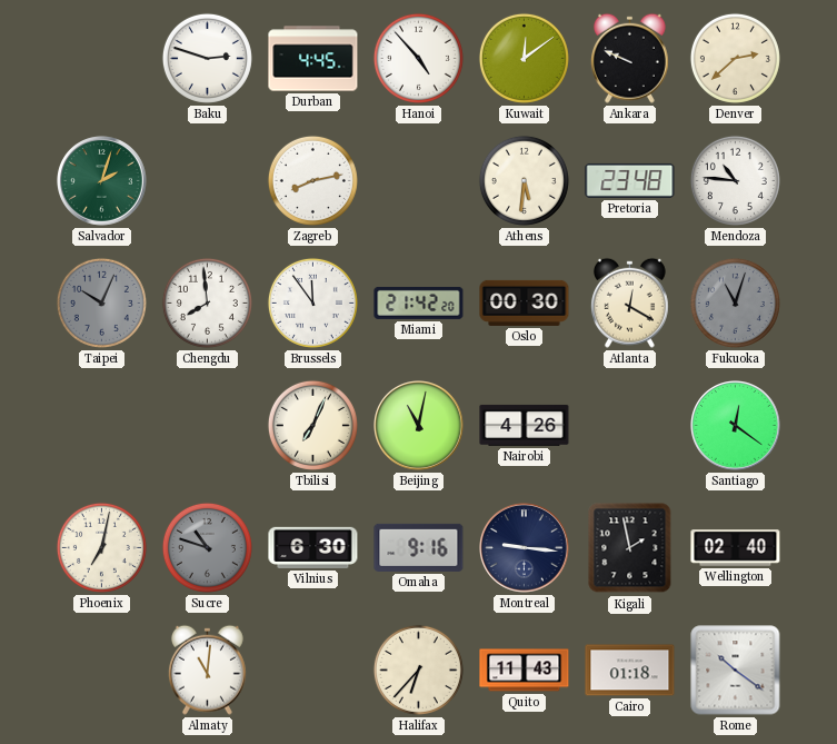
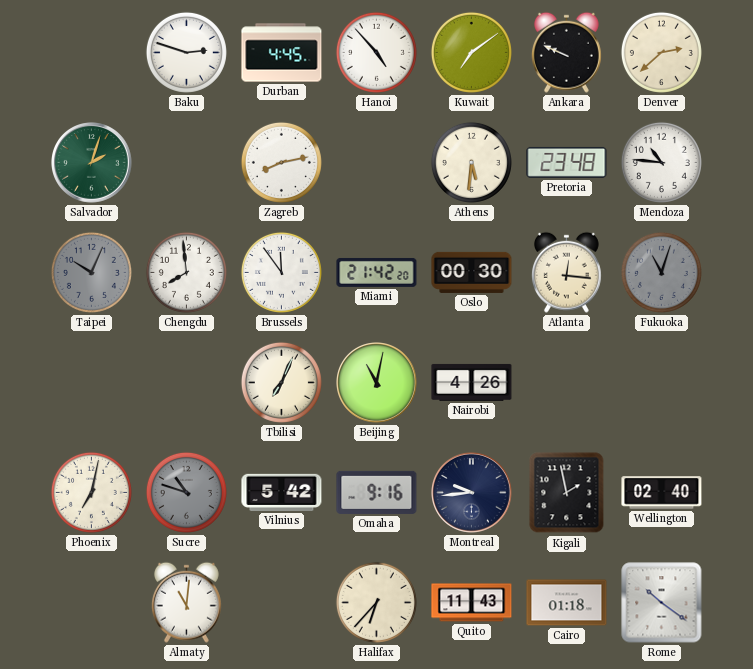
Kuwait: 12:09 -> 7:09
Atlanta: 12:20 -> 12:16
Santiago: 12:21 -> none
Vilnius: 6:30 -> 5:42
Montreal: 9:16 -> 9:44
